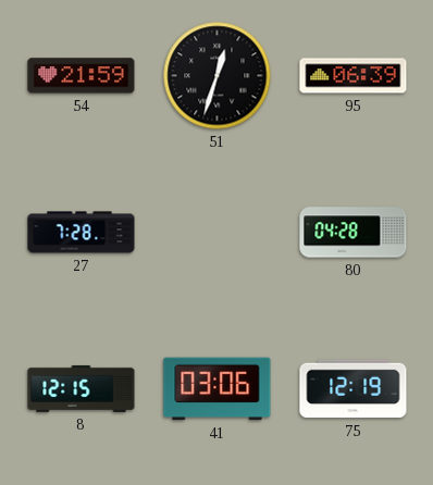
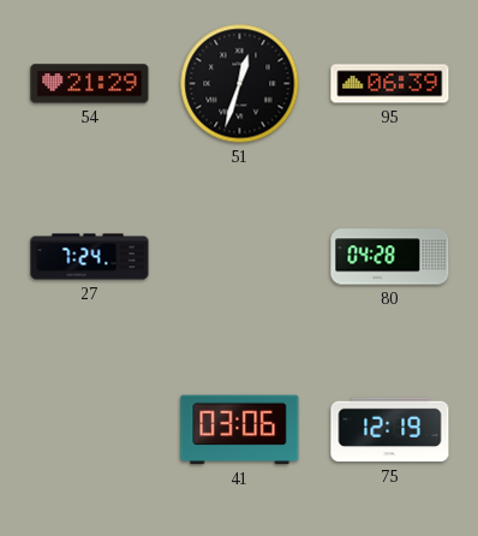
54: 21:59 -> 21:29
27: 7:28 -> 7:24
8: 12:15 -> none
